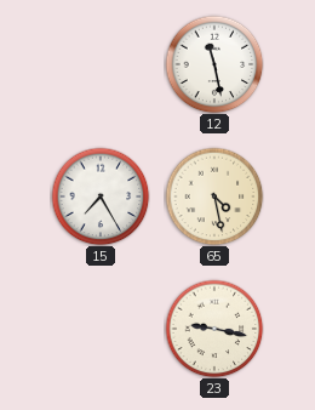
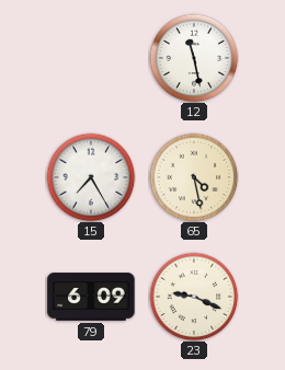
79: none -> 6:09
23: 9:17 -> 9:19
